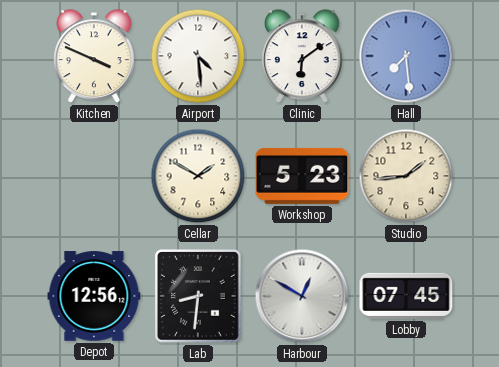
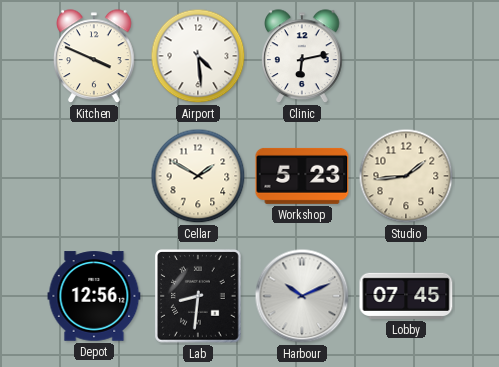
Clinic: 6:09 -> 6:13
Hall: 7:29 -> none
Harbour: 12:50 -> 10:11
